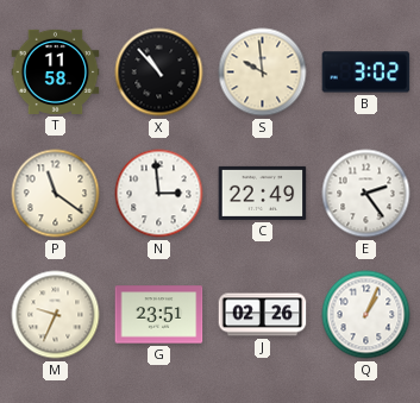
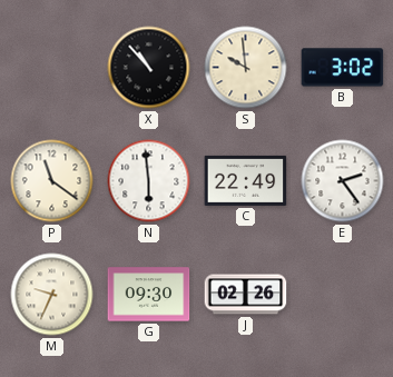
T: 11:58 -> none
N: 2:59 -> 5:59
G: 23:51 -> 09:30
Q: 1:04 -> none
